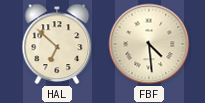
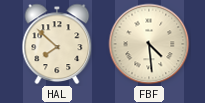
HAL: 6:52 -> 7:52
